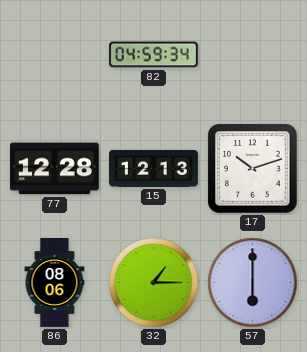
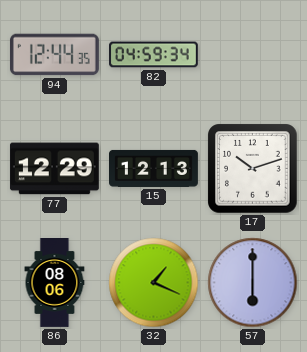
94: none -> 12:44
77: 12:28 -> 12:29
32: 1:15 -> 1:19
